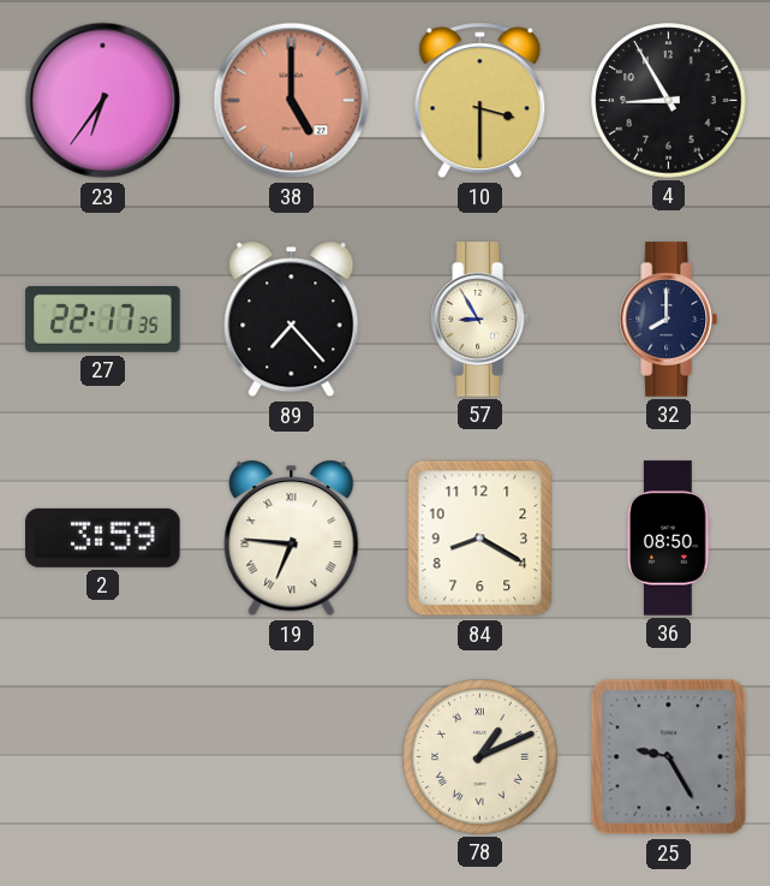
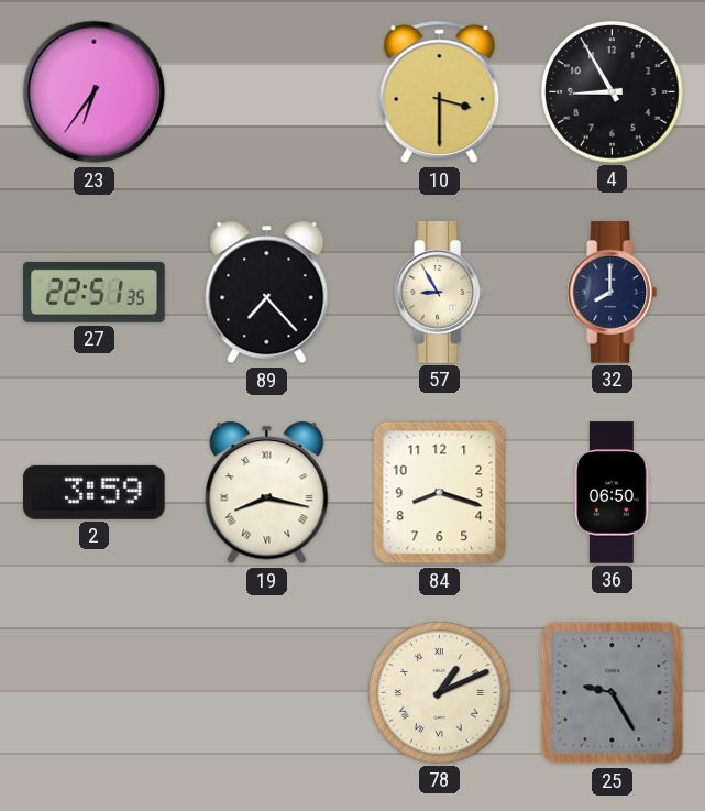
38: 5:00 -> none
27: 22:17 -> 22:51
19: 6:46 -> 8:17
84: 8:20 -> 8:18
36: 08:50 -> 06:50
